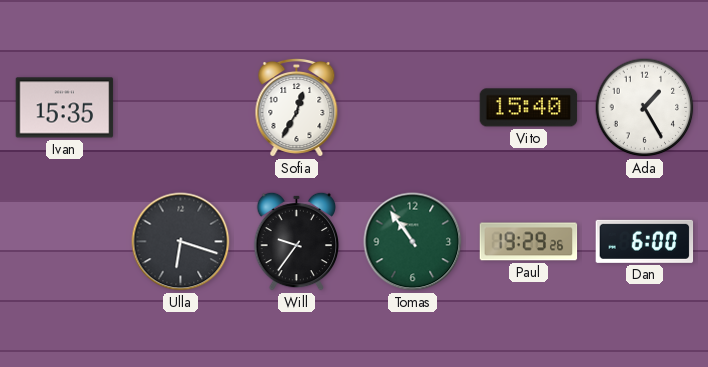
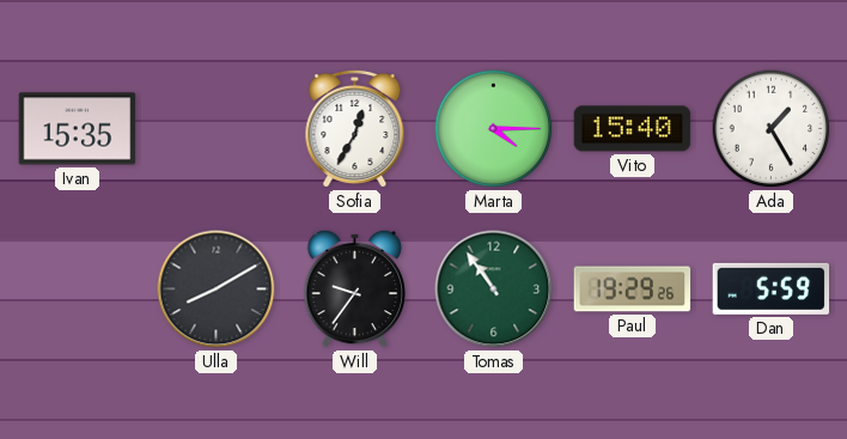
Marta: none -> 4:15
Ulla: 6:18 -> 8:10
Dan: 6:00 -> 5:59
